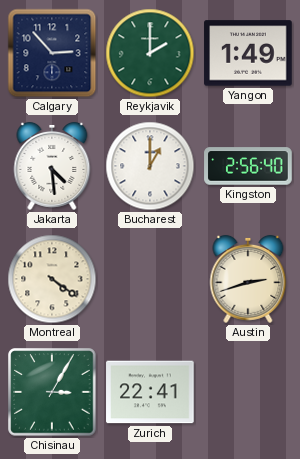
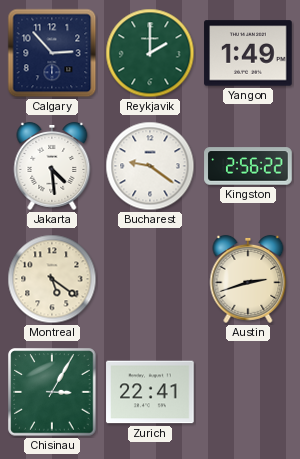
Bucharest: 1:00 -> 9:21
Kingston: 2:56:40 -> 2:56:22
Montreal: 4:21 -> 5:21
